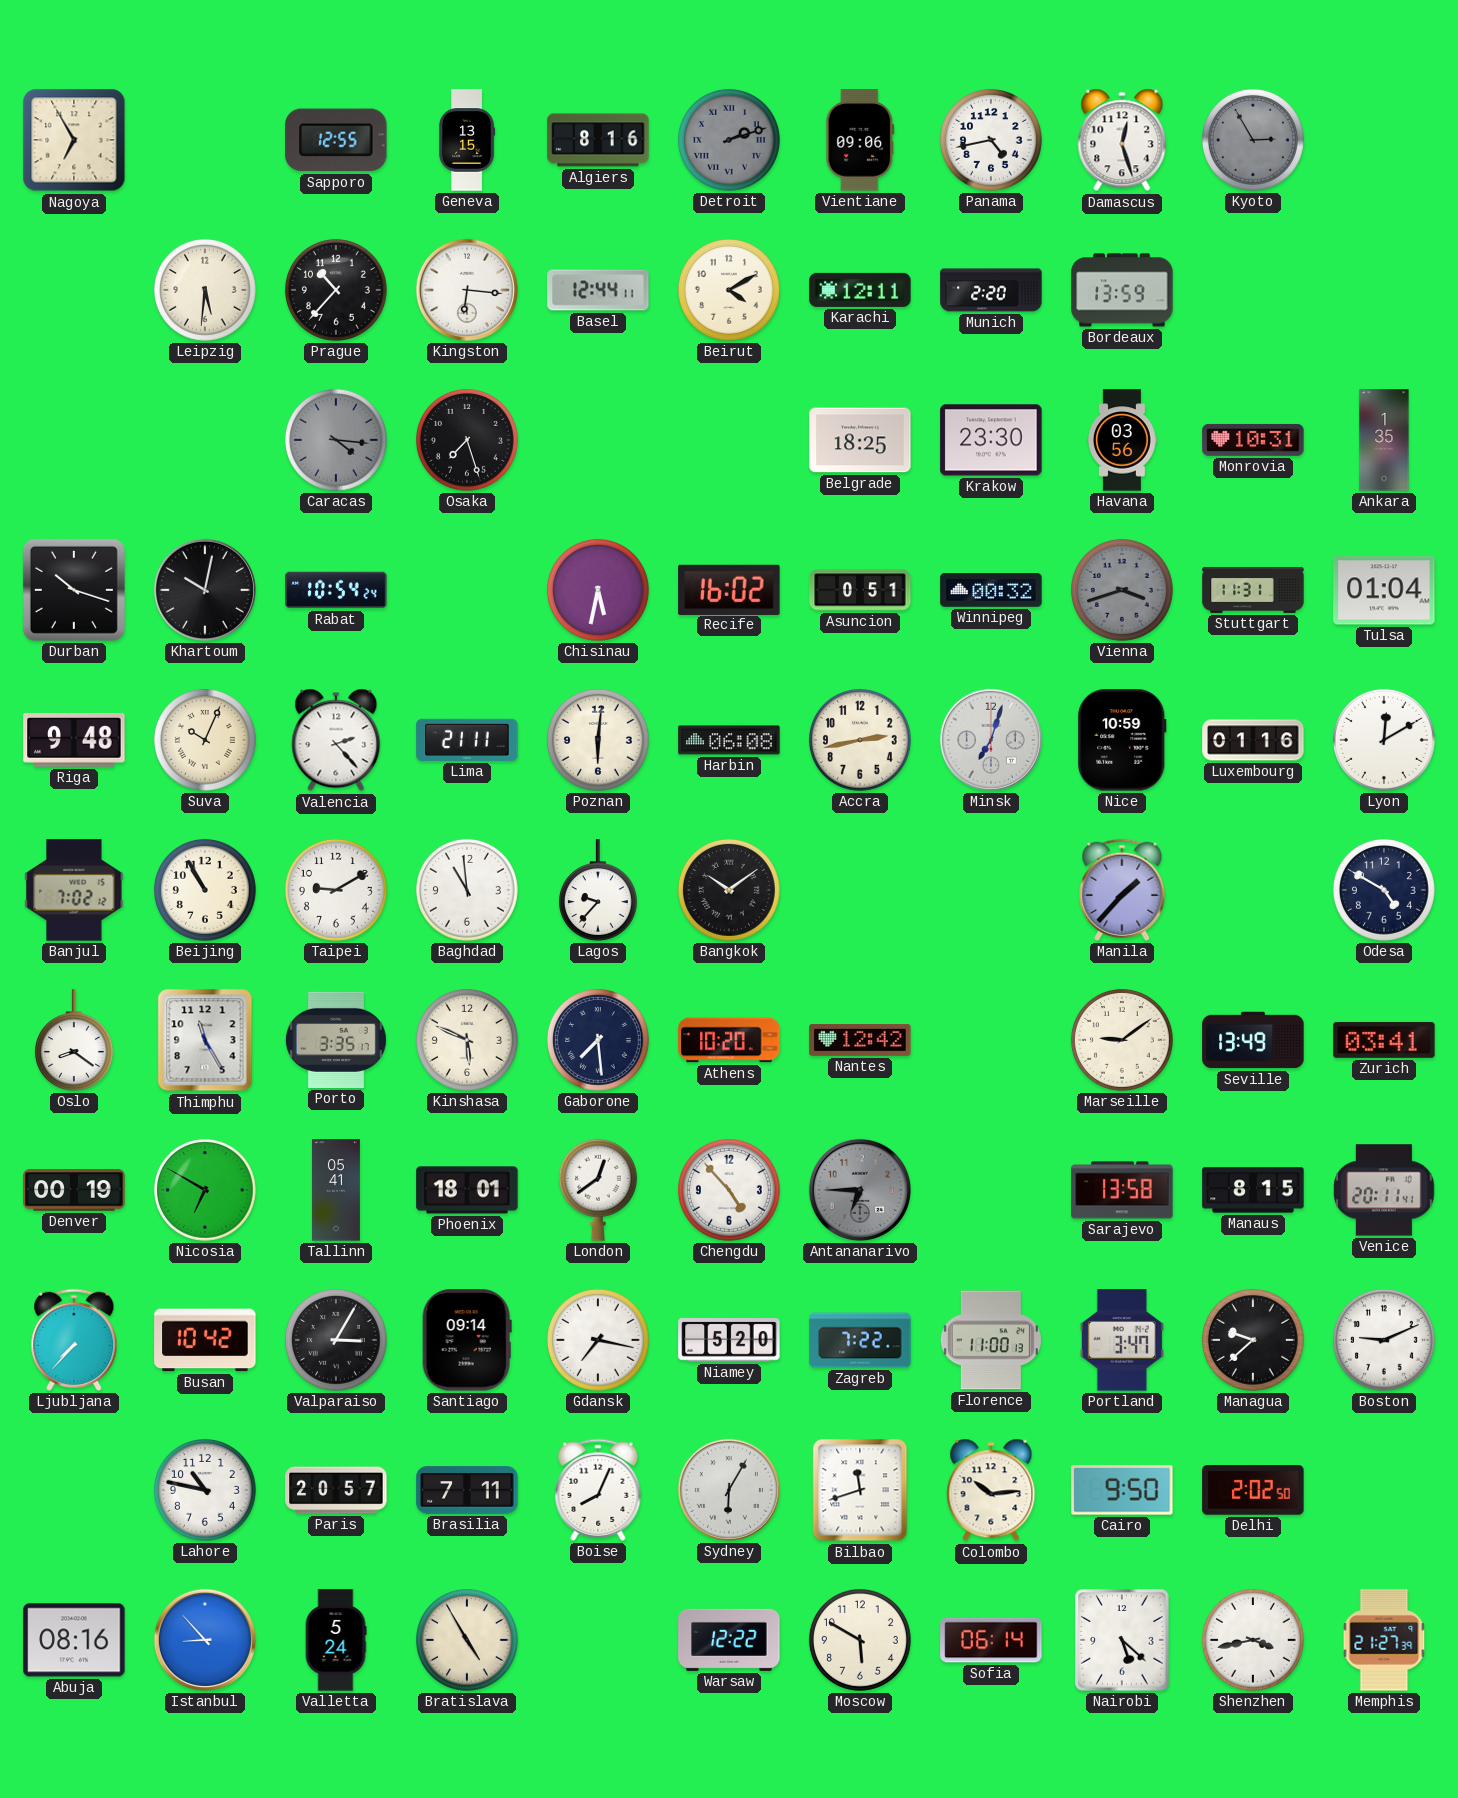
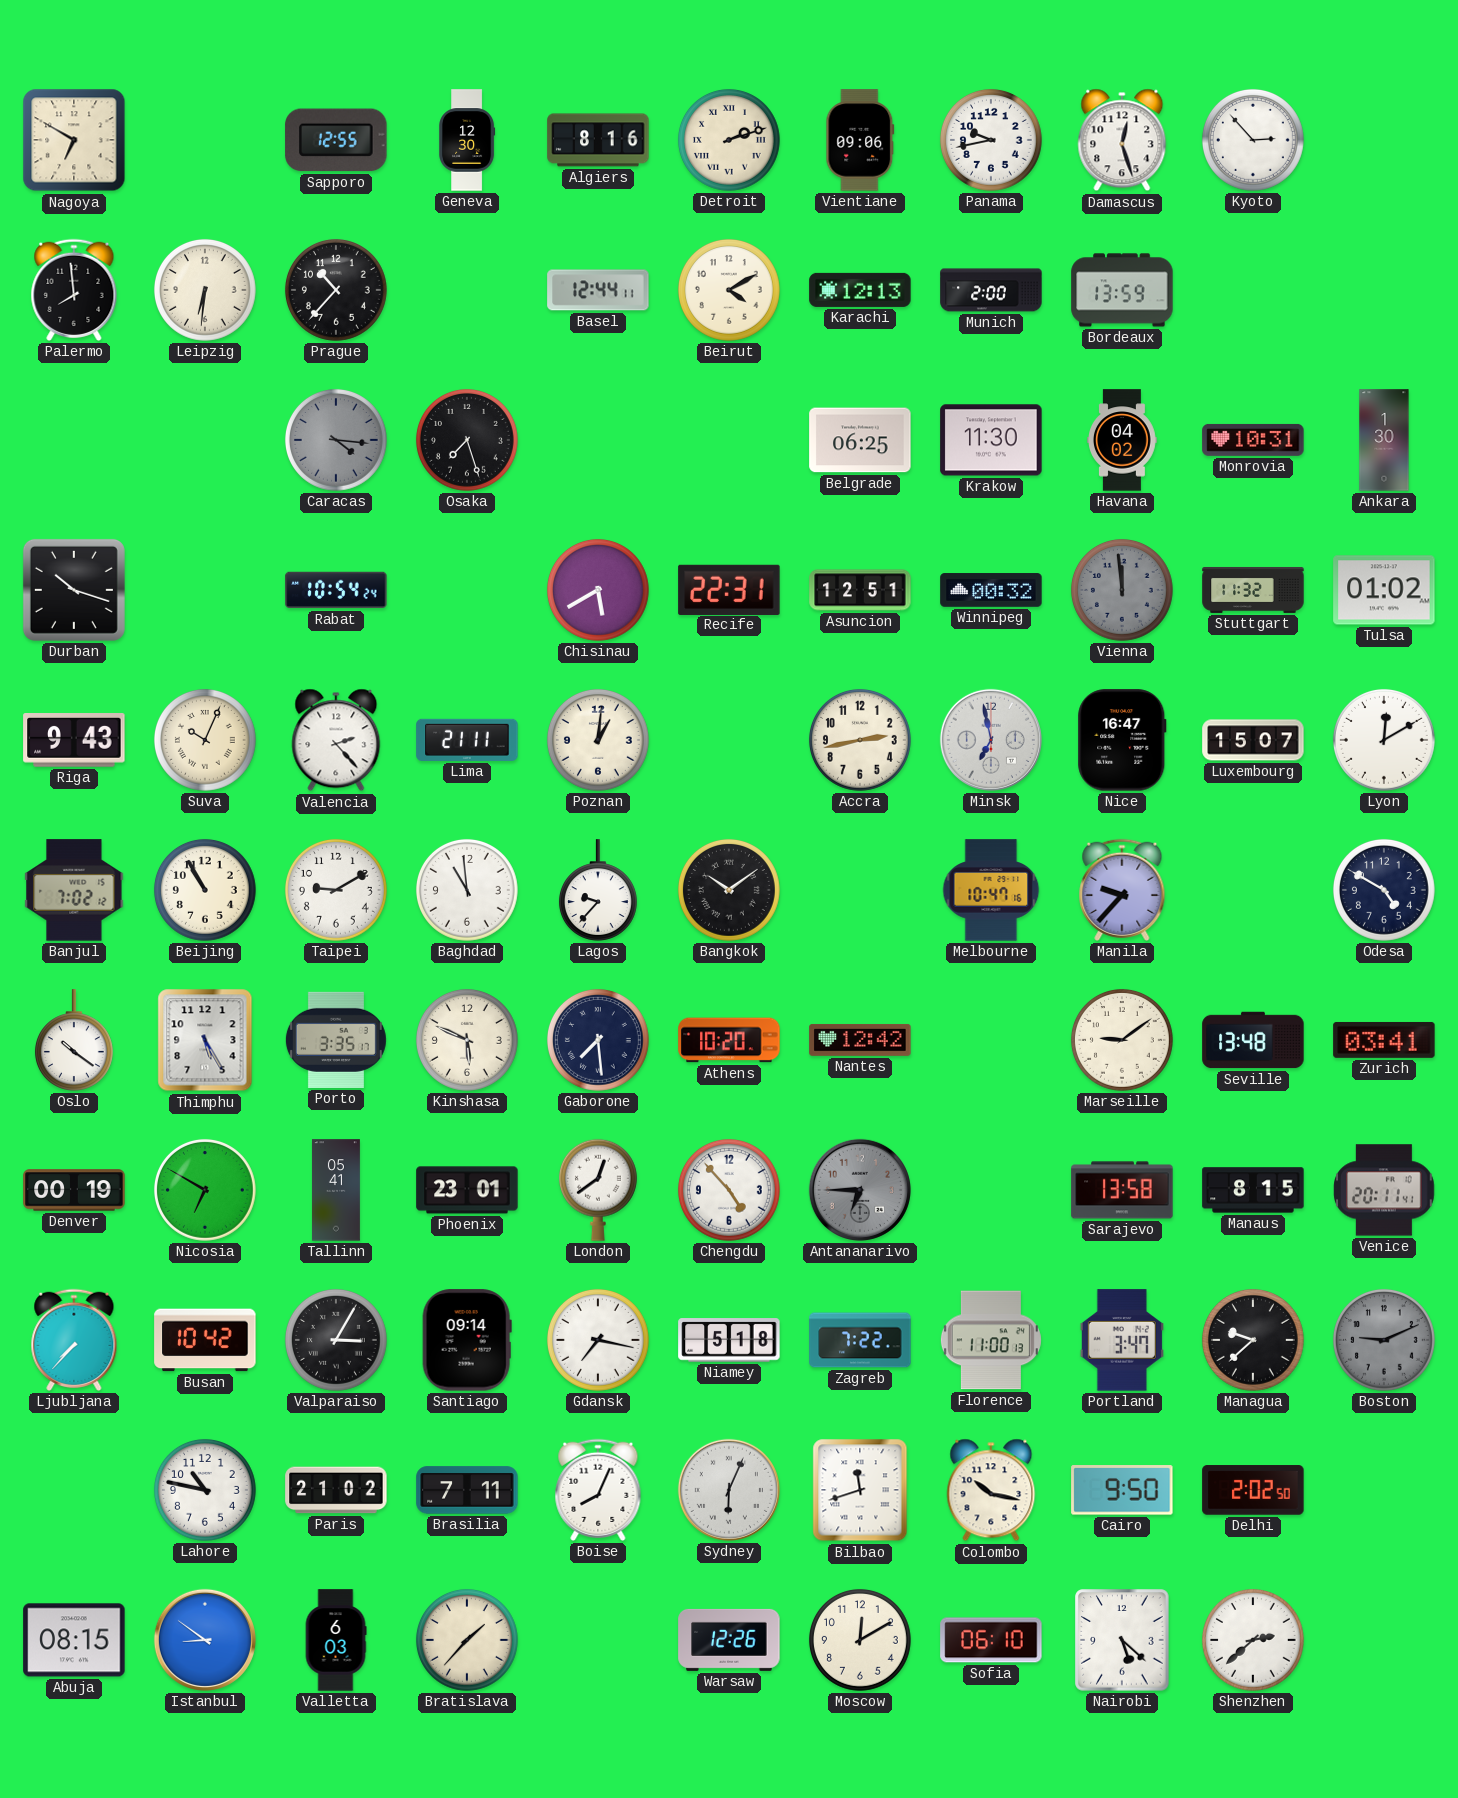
Nagoya: 6:55 -> 6:50
Geneva: 13:15 -> 12:30
Detroit dial: grey -> cream
Panama: 4:43 -> 9:43
Kyoto: 2:55 -> 2:53
Kyoto dial: grey -> white
Palermo: none -> 7:59
Leipzig: 5:31 -> 6:31
Kingston: 6:16 -> none
Karachi: 12:11 -> 12:13
Munich: 2:20 -> 2:00
Belgrade: 18:25 -> 06:25
Krakow: 23:30 -> 11:30
Havana: 03:56 -> 04:02
Ankara: 1:35 -> 1:30
Khartoum: 10:02 -> none
Chisinau: 5:32 -> 5:40
Recife: 16:02 -> 22:31
Asuncion: 0:51 -> 12:51
Vienna: 3:42 -> 11:59
Stuttgart: 11:31 -> 11:32
Tulsa: 01:04 -> 01:02
Riga: 9:48 -> 9:43
Poznan: 6:01 -> 1:01
Harbin: 06:08 -> none
Minsk: 7:03 -> 6:58
Nice: 10:59 -> 16:47
Luxembourg: 01:16 -> 15:07
Melbourne: none -> 10:47
Manila: 1:37 -> 9:37
Oslo: 8:21 -> 10:21
Thimphu: 11:25 -> 5:25
Seville: 13:49 -> 13:48
Phoenix: 18:01 -> 23:01
Niamey: 5:20 -> 5:18
Boston dial: white -> grey
Paris: 20:57 -> 21:02
Sydney: 6:05 -> 6:04
Colombo: 10:14 -> 10:17
Abuja: 08:16 -> 08:15
Istanbul: 8:53 -> 8:51
Valletta: 5:24 -> 6:03
Bratislava: 4:55 -> 1:37
Warsaw: 12:22 -> 12:26
Moscow: 5:50 -> 12:10
Sofia: 06:14 -> 06:10
Shenzhen: 3:43 -> 2:38
Memphis: 21:27 -> none
